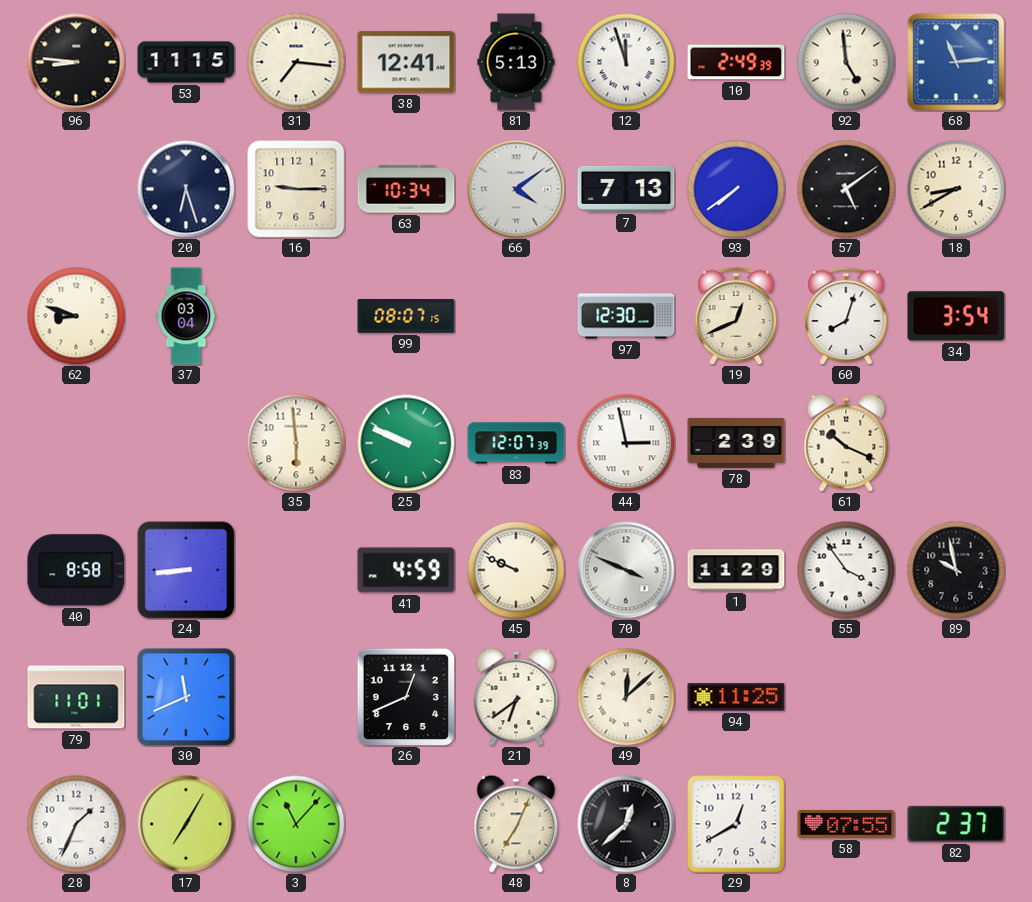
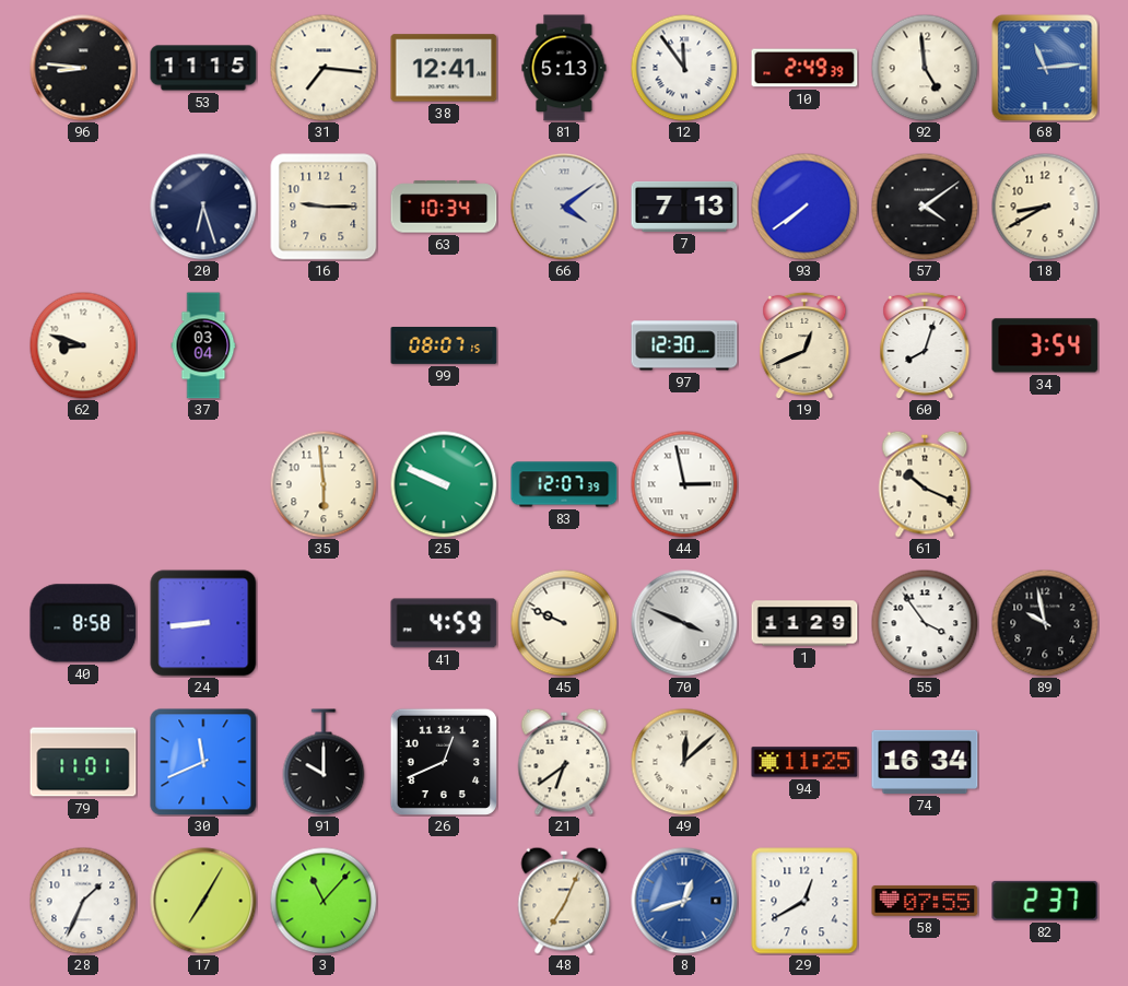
12: 11:57 -> 11:54
57: 5:09 -> 4:09
78: 2:39 -> none
91: none -> 10:00
74: none -> 16:34
8: 12:38 -> 12:42
8 dial: black -> blue
